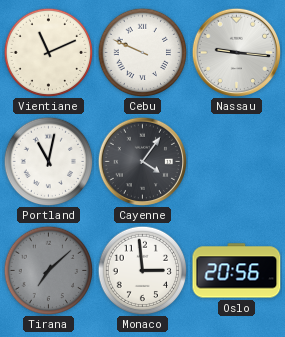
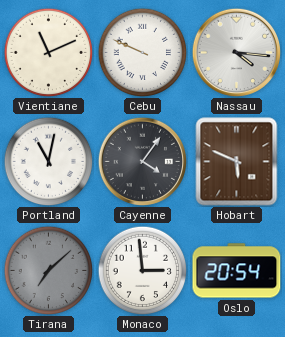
Nassau: 9:16 -> 4:16
Hobart: none -> 5:49
Oslo: 20:56 -> 20:54
